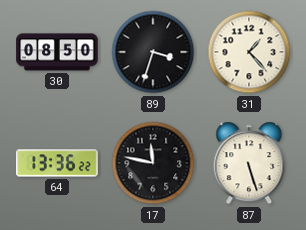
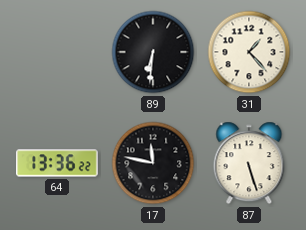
30: 08:50 -> none
89: 3:33 -> 6:31
